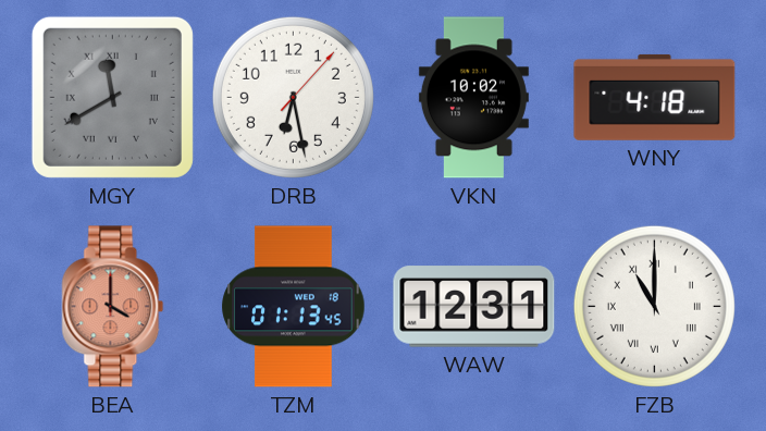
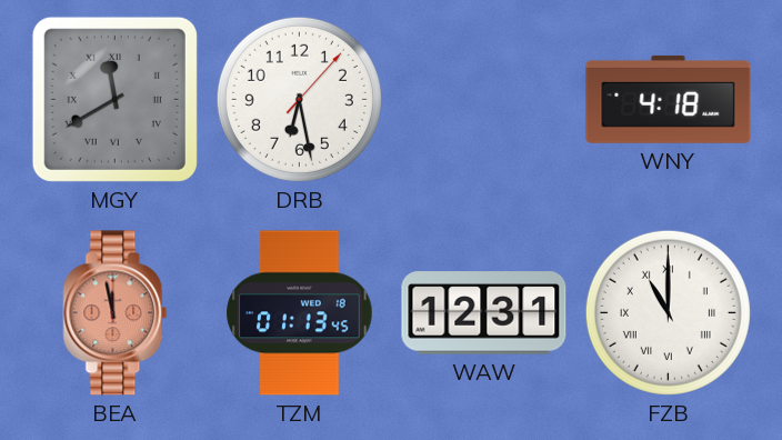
VKN: 10:02 -> none
BEA: 4:00 -> 11:58
